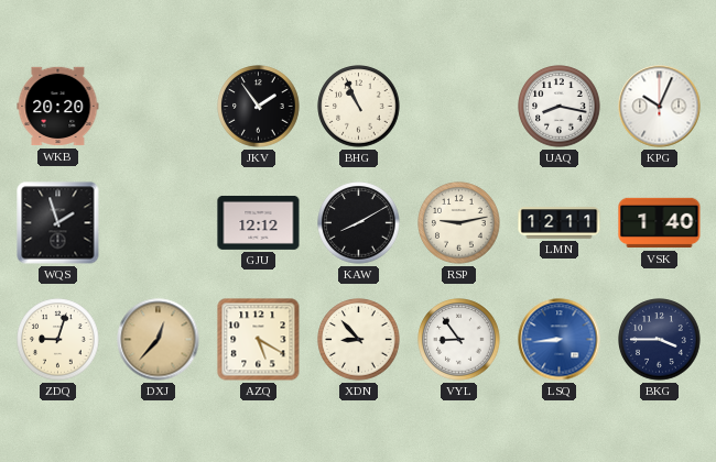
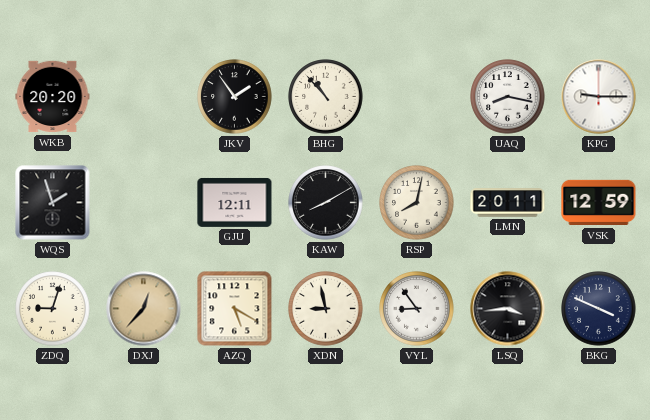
BHG: 10:56 -> 10:53
KPG: 10:04 -> 9:15
GJU: 12:12 -> 12:11
RSP: 9:13 -> 8:02
LMN: 12:11 -> 20:11
VSK: 1:40 -> 12:59
XDN: 8:53 -> 8:58
LSQ: 8:44 -> 3:44
LSQ dial: blue -> black
BKG: 3:45 -> 3:49
